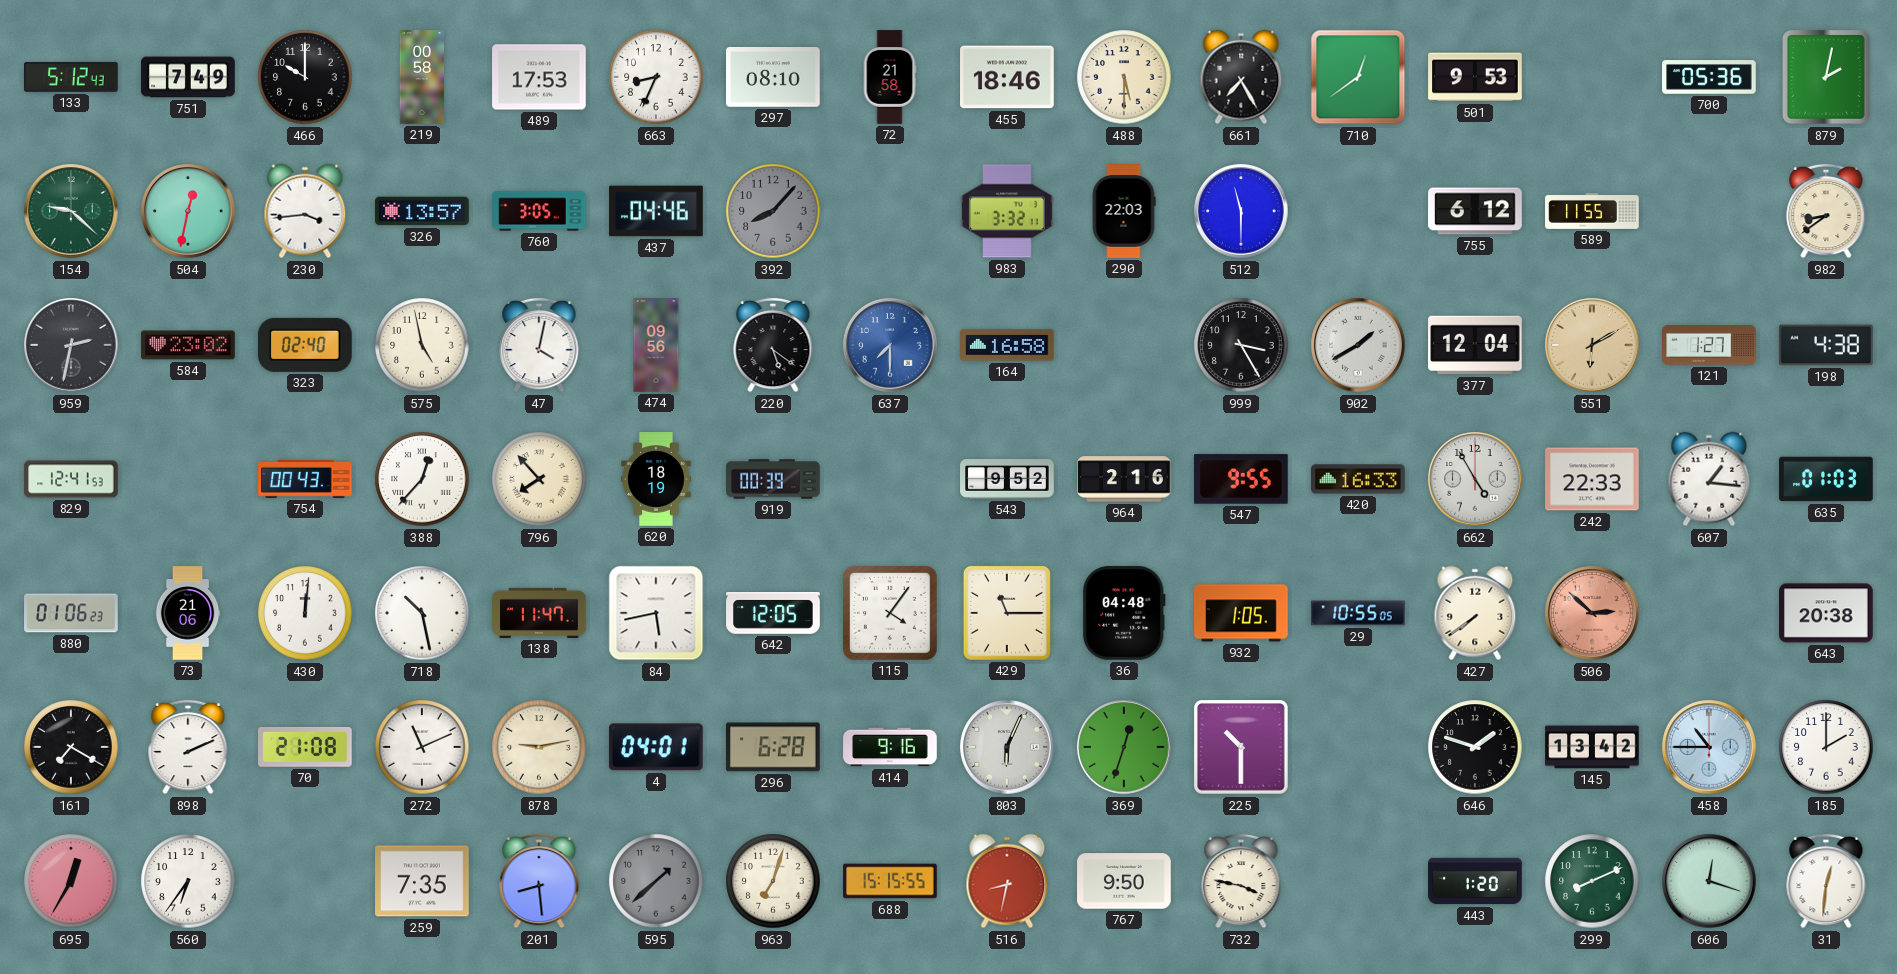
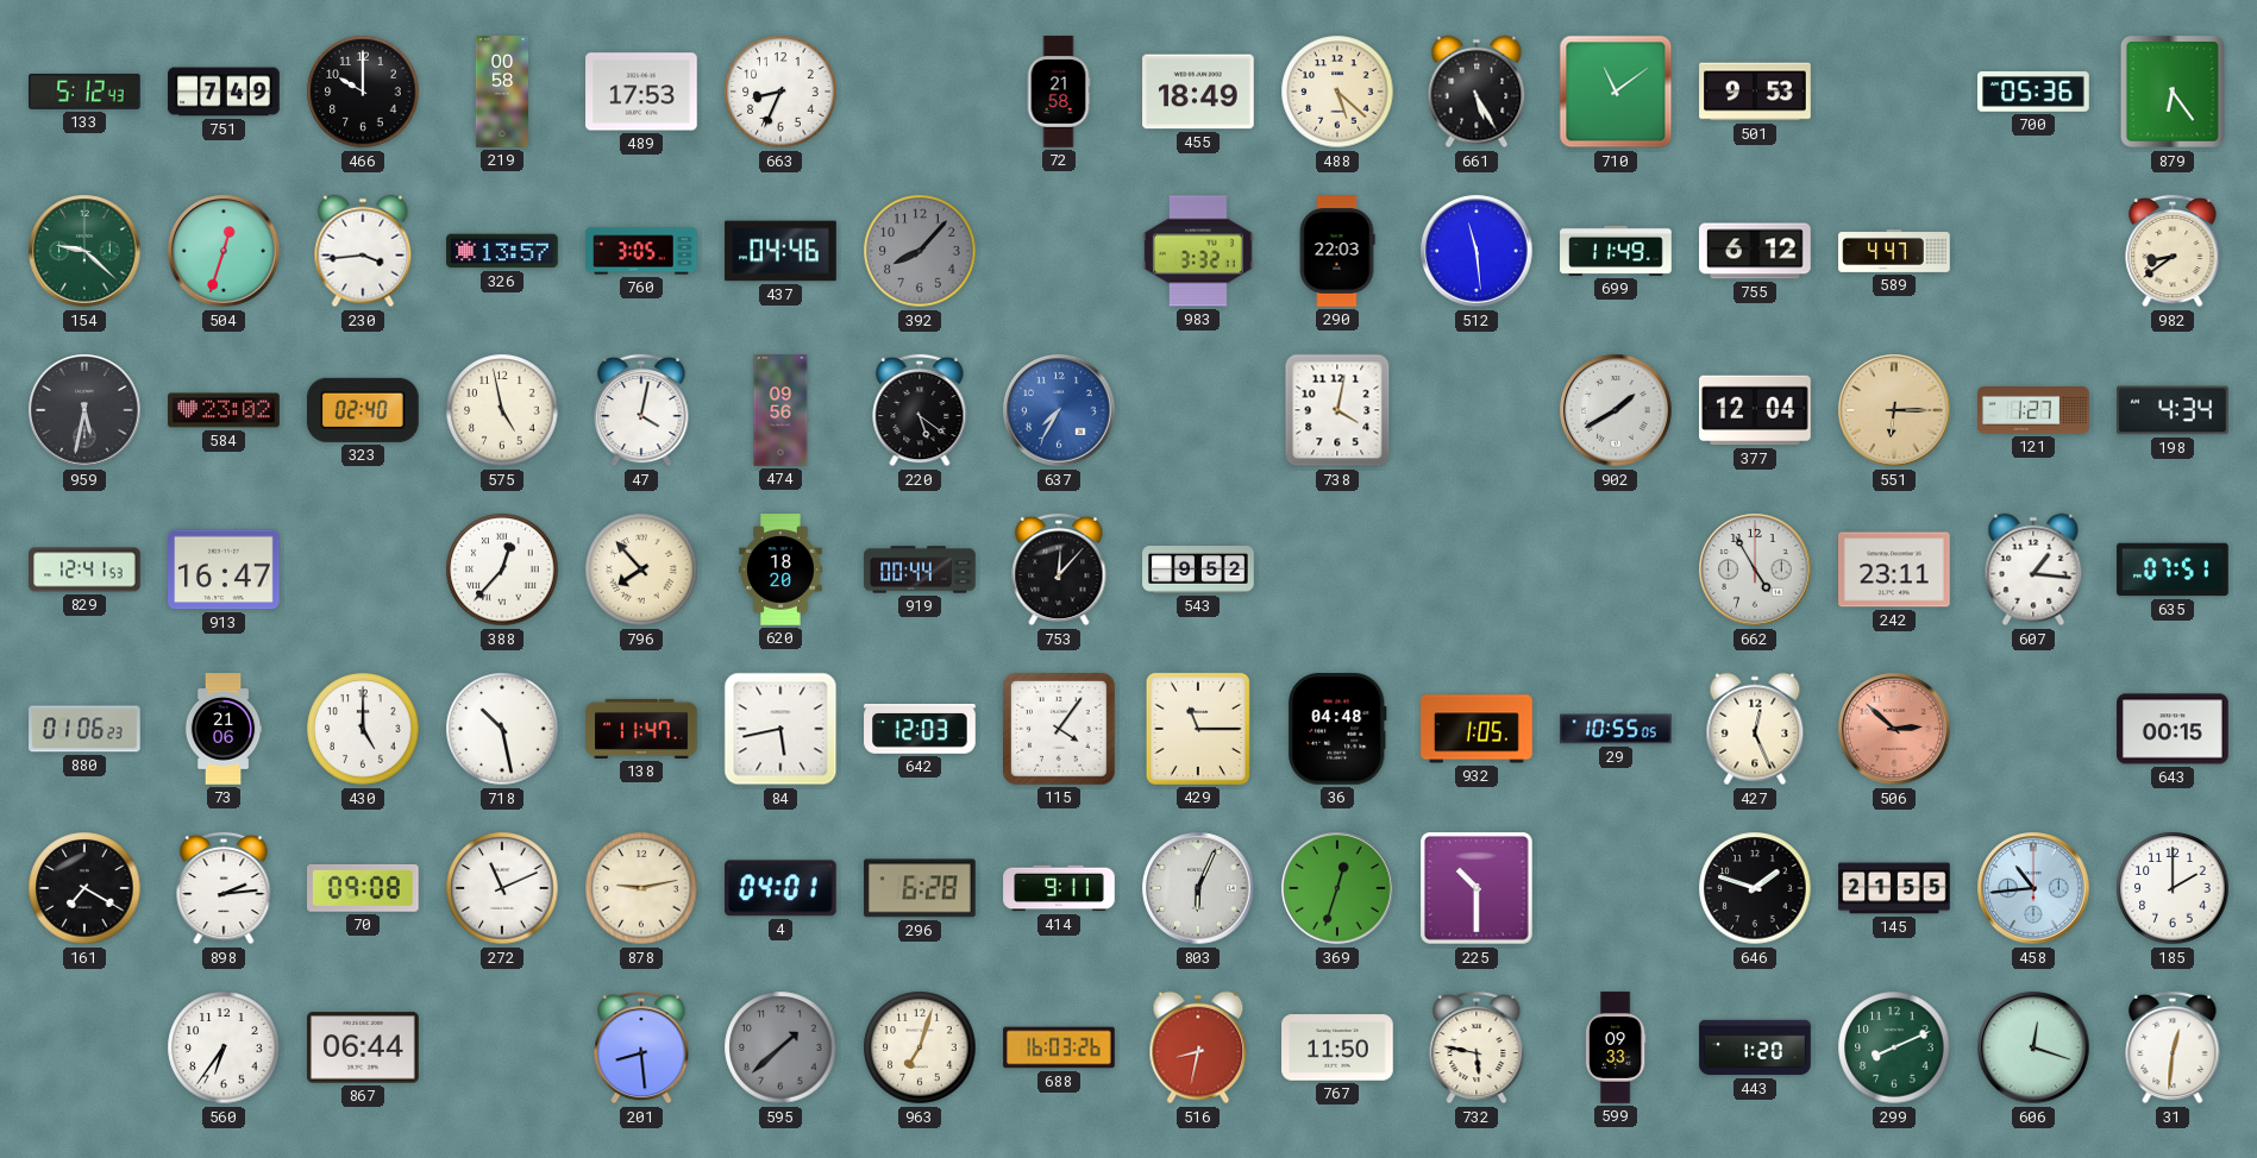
297: 08:10 -> none
455: 18:46 -> 18:49
488: 5:30 -> 5:22
661: 7:25 -> 5:25
710: 12:39 -> 11:09
879: 2:02 -> 6:24
504: 12:32 -> 12:33
512: 11:30 -> 11:29
699: none -> 11:49
589: 11:55 -> 4:47
959: 2:32 -> 5:32
637: 7:30 -> 7:35
164: 16:58 -> none
738: none -> 4:02
999: 3:25 -> none
551: 6:10 -> 6:15
198: 4:38 -> 4:34
913: none -> 16:47
754: 00:43 -> none
620: 18:19 -> 18:20
919: 00:39 -> 00:44
753: none -> 12:07
964: 2:16 -> none
547: 9:55 -> none
420: 16:33 -> none
242: 22:33 -> 23:11
635: 01:03 -> 07:51
430: 12:01 -> 5:00
642: 12:05 -> 12:03
427: 7:39 -> 12:26
643: 20:38 -> 00:15
898: 2:11 -> 2:14
70: 21:08 -> 09:08
414: 9:16 -> 9:11
145: 13:42 -> 21:55
458: 10:45 -> 10:44
695: 12:35 -> none
867: none -> 06:44
259: 7:35 -> none
688: 15:15 -> 16:03
767: 9:50 -> 11:50
732: 3:47 -> 5:47
599: none -> 09:33
